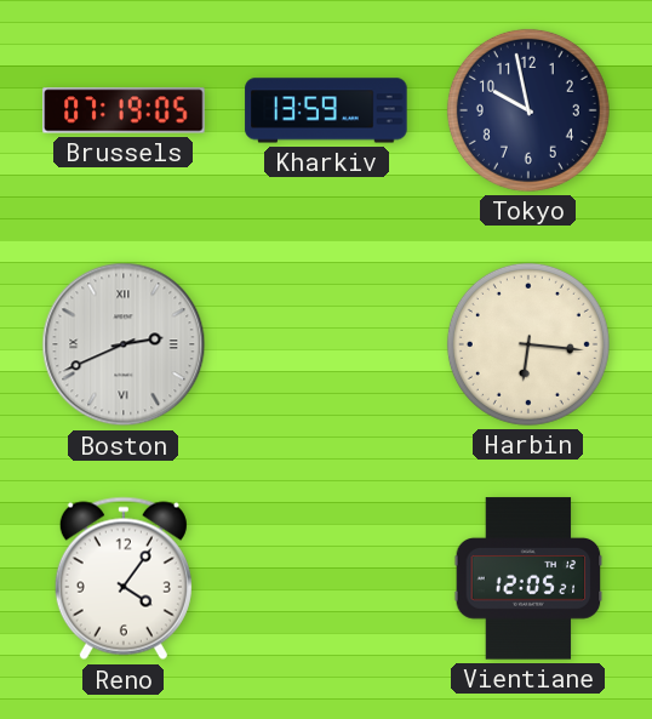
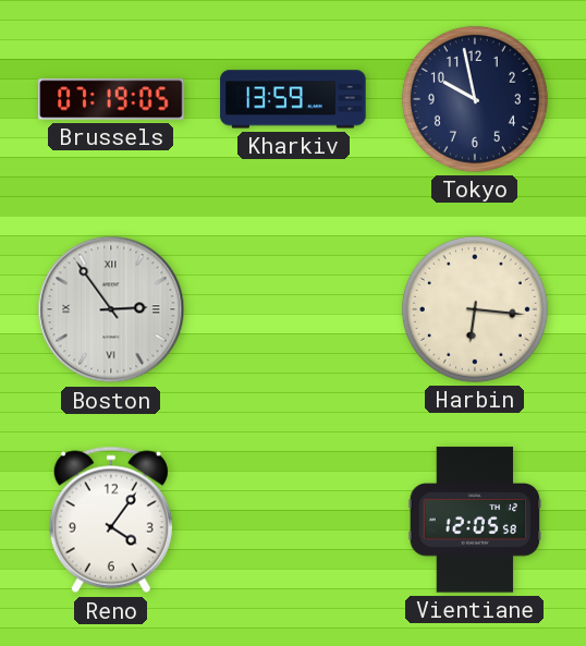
Boston: 2:41 -> 2:54
Vientiane: 12:05:21 -> 12:05:58
